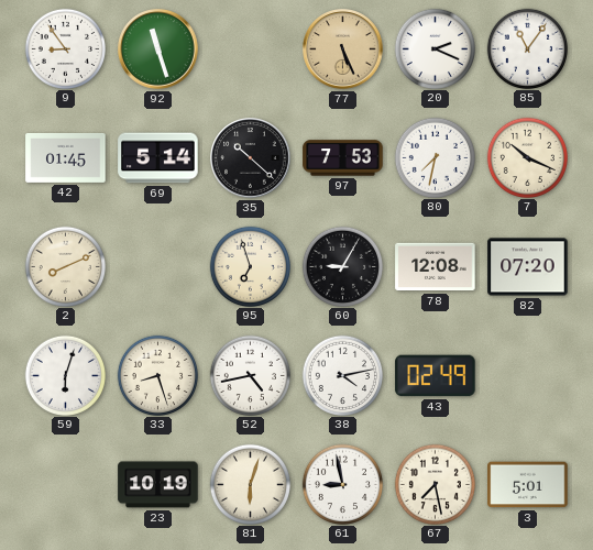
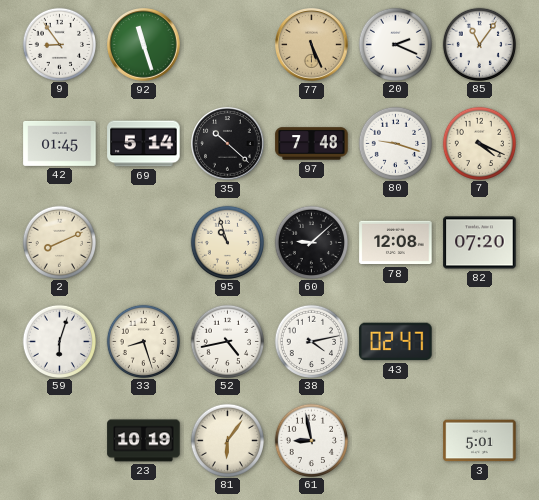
97: 7:53 -> 7:48
80: 7:32 -> 9:18
7: 10:19 -> 4:19
95: 6:57 -> 10:57
60: 9:05 -> 9:08
43: 02:49 -> 02:47
81: 6:03 -> 6:06
67: 7:28 -> none
